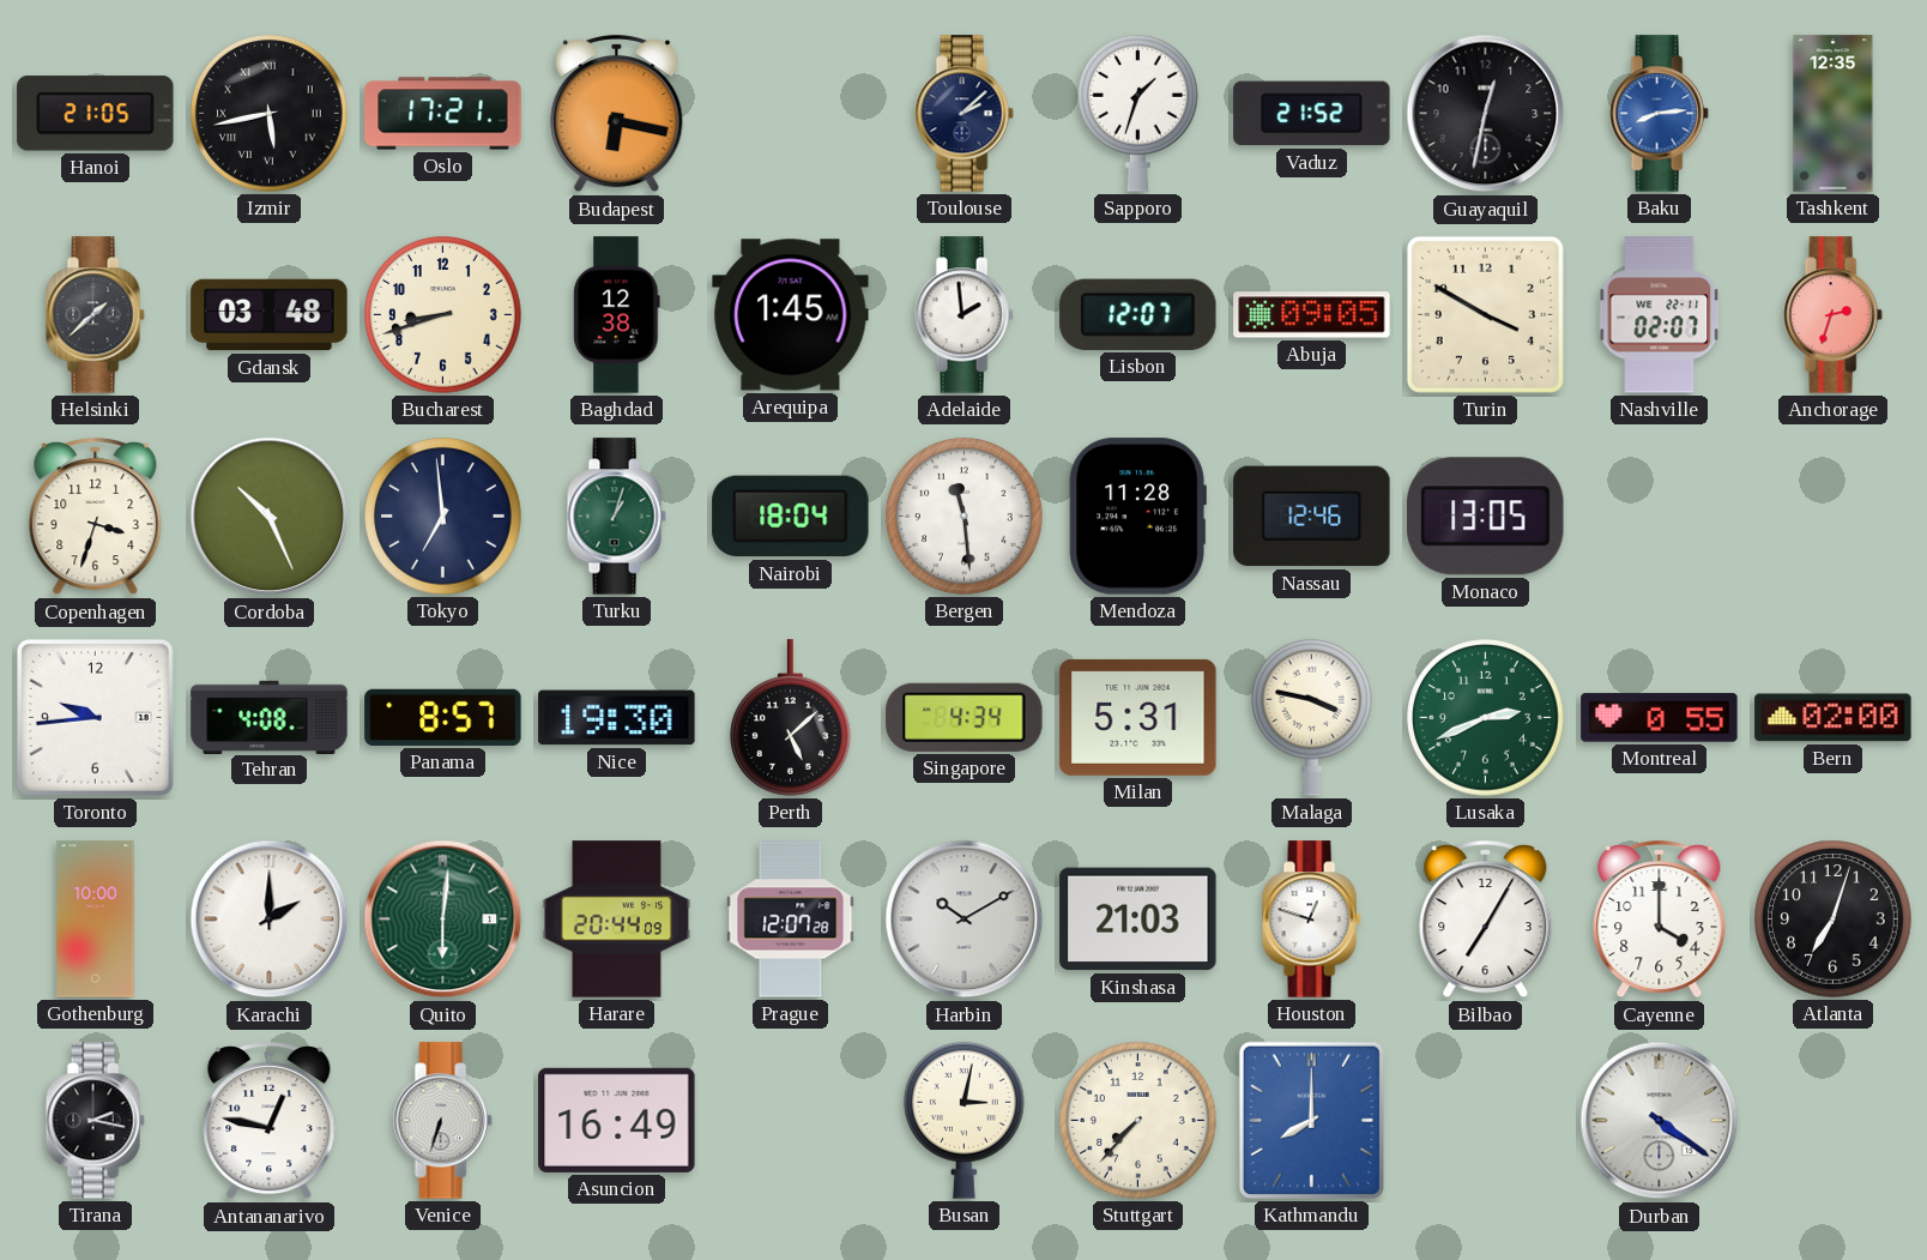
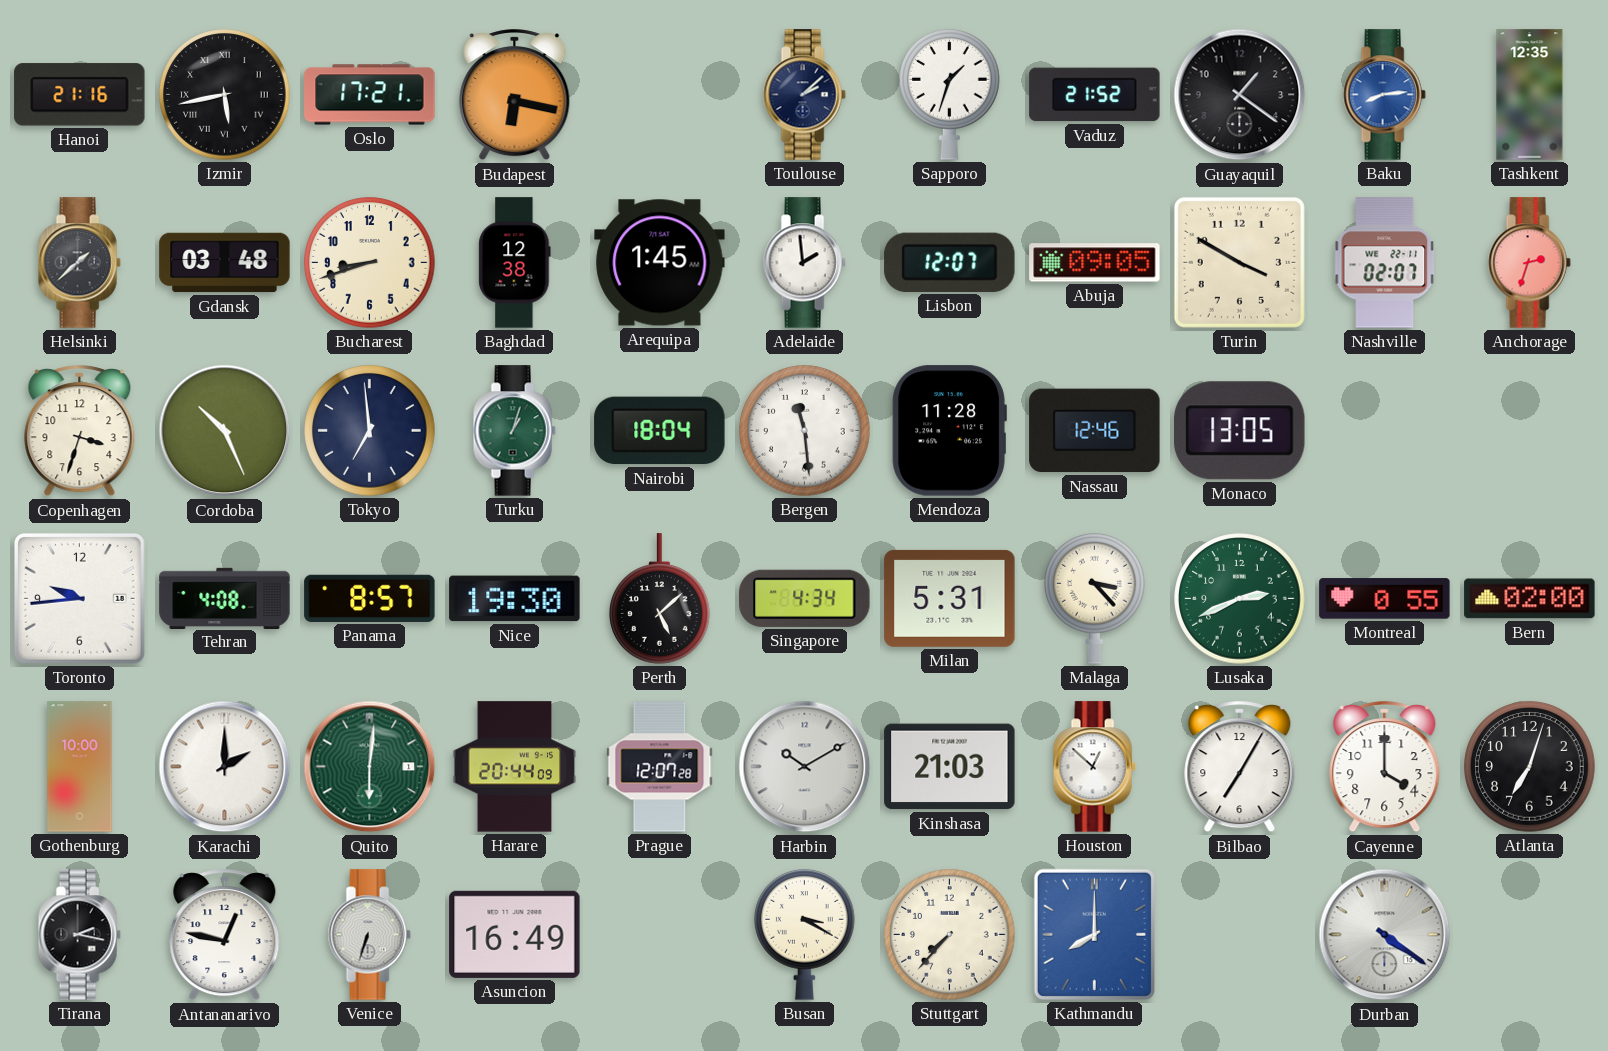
Hanoi: 21:05 -> 21:16
Guayaquil: 12:32 -> 1:21
Malaga: 3:47 -> 3:23
Houston: 12:48 -> 12:52
Busan: 3:02 -> 3:20
